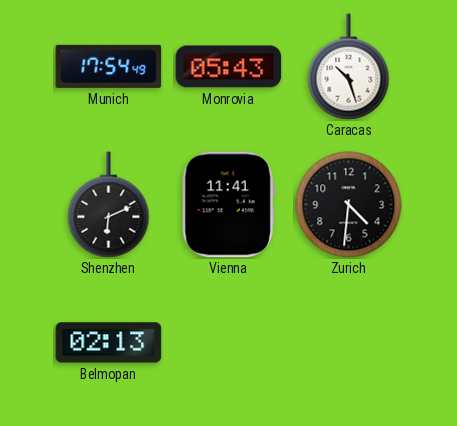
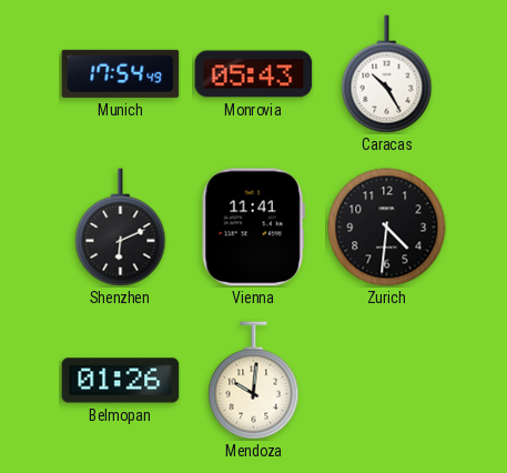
Caracas: 10:27 -> 10:25
Belmopan: 02:13 -> 01:26
Mendoza: none -> 10:01
